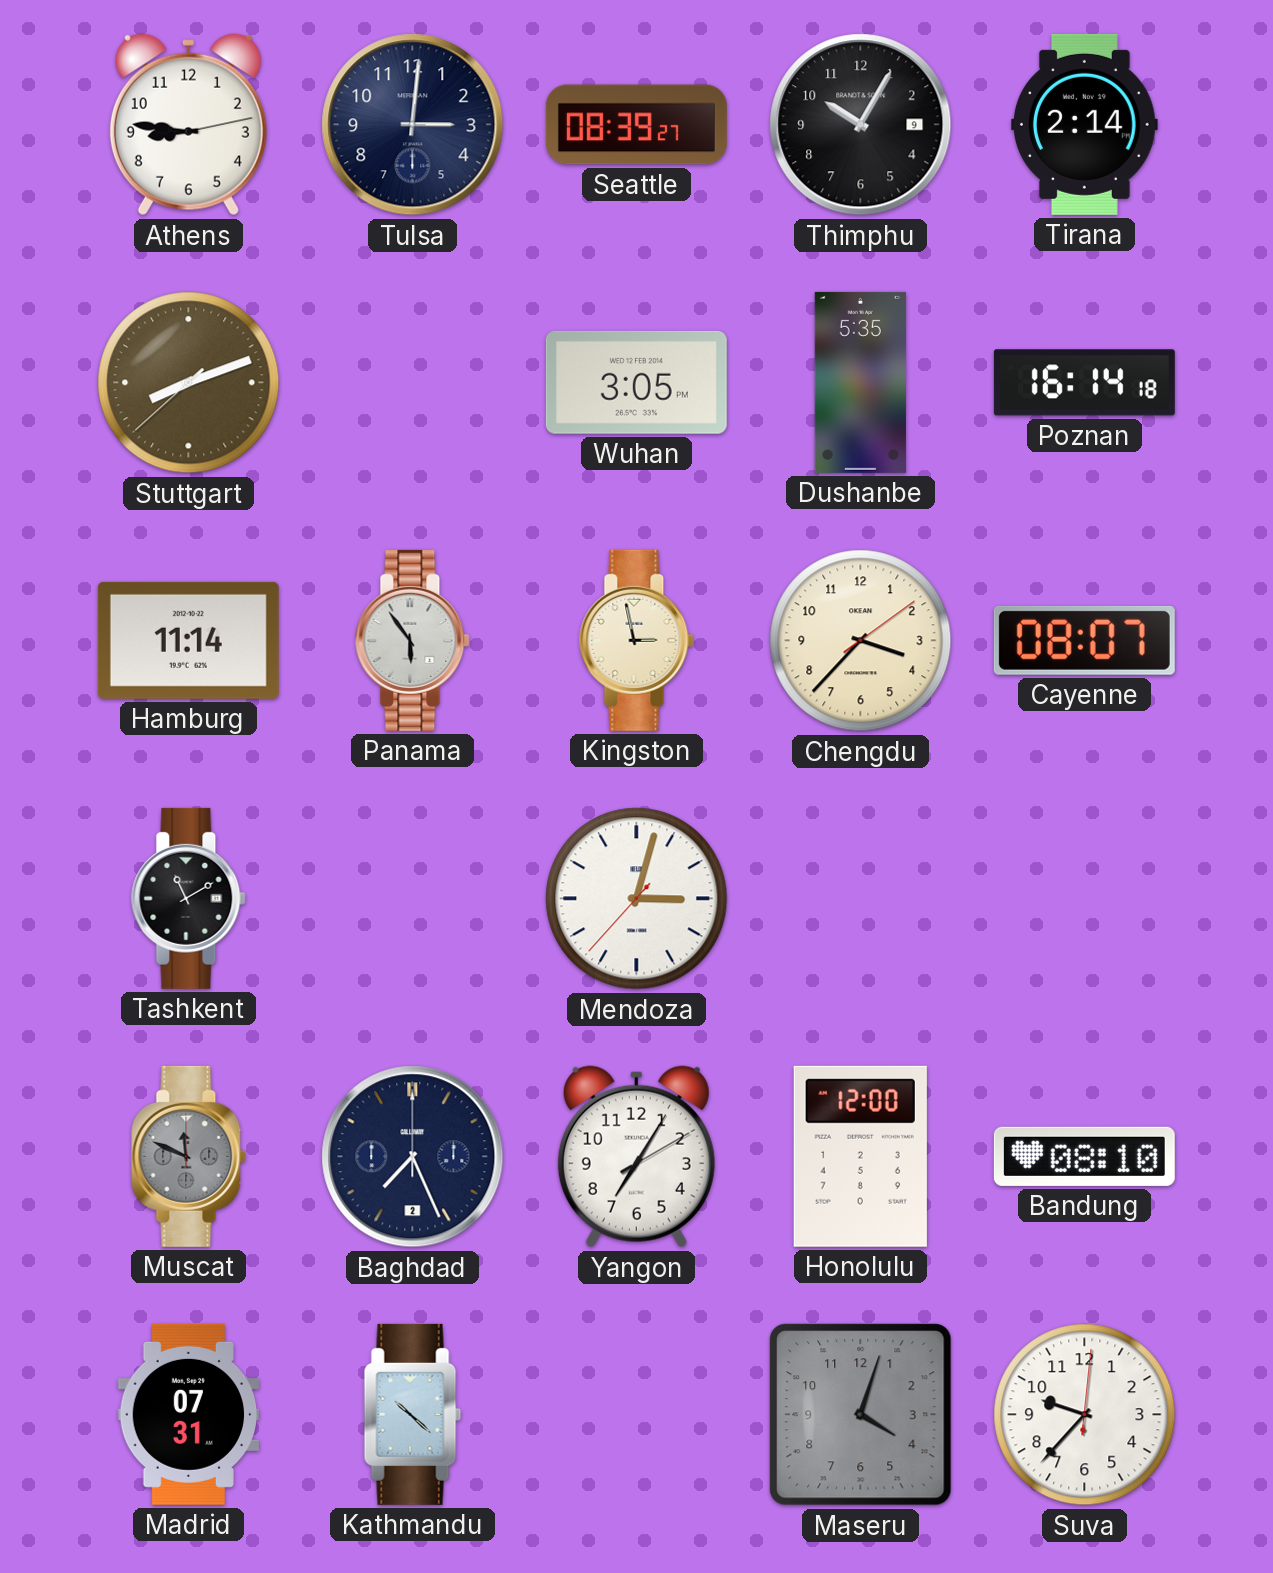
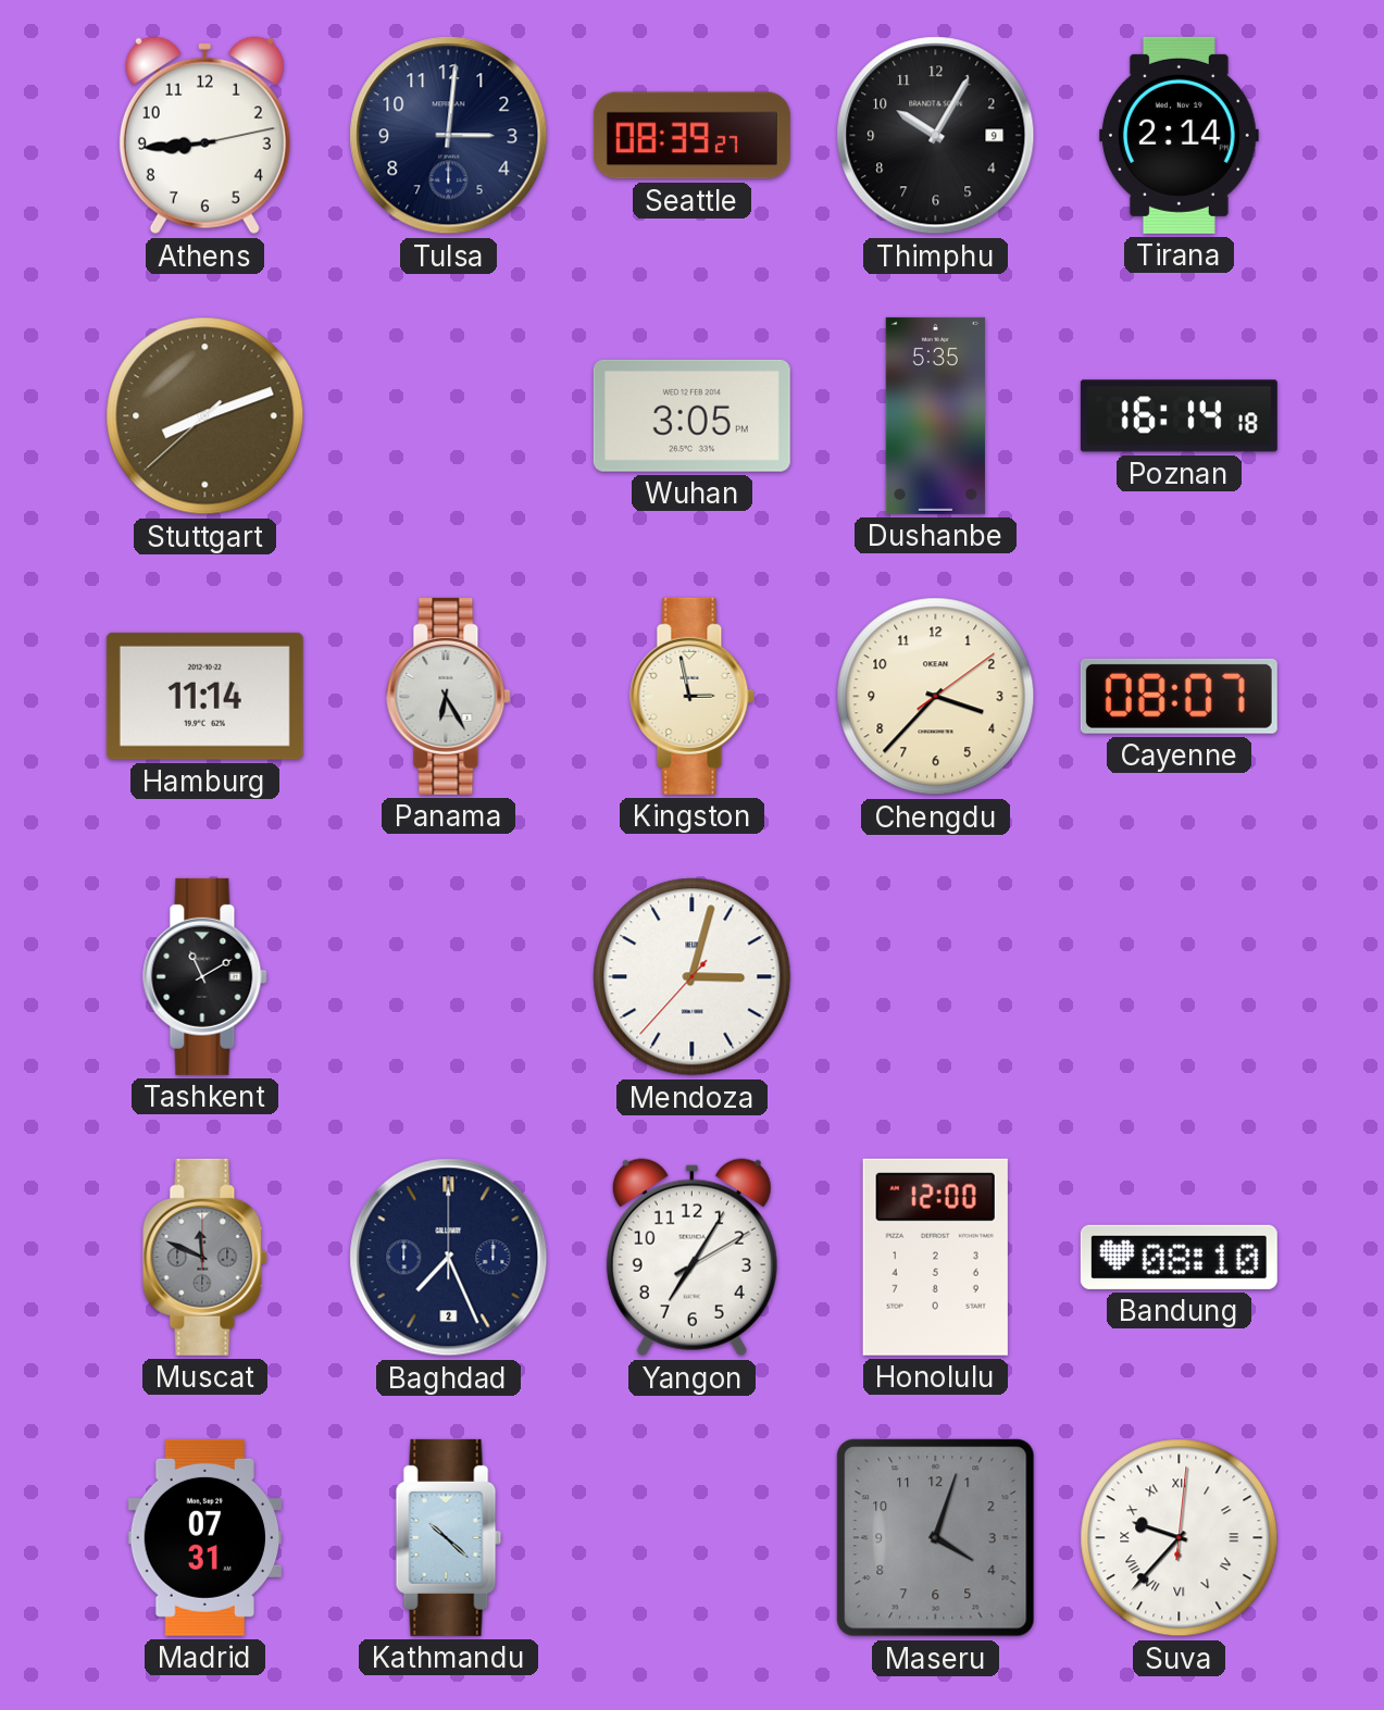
Athens: 8:46 -> 8:44
Panama: 5:54 -> 6:25
Suva numerals: Arabic -> Roman
